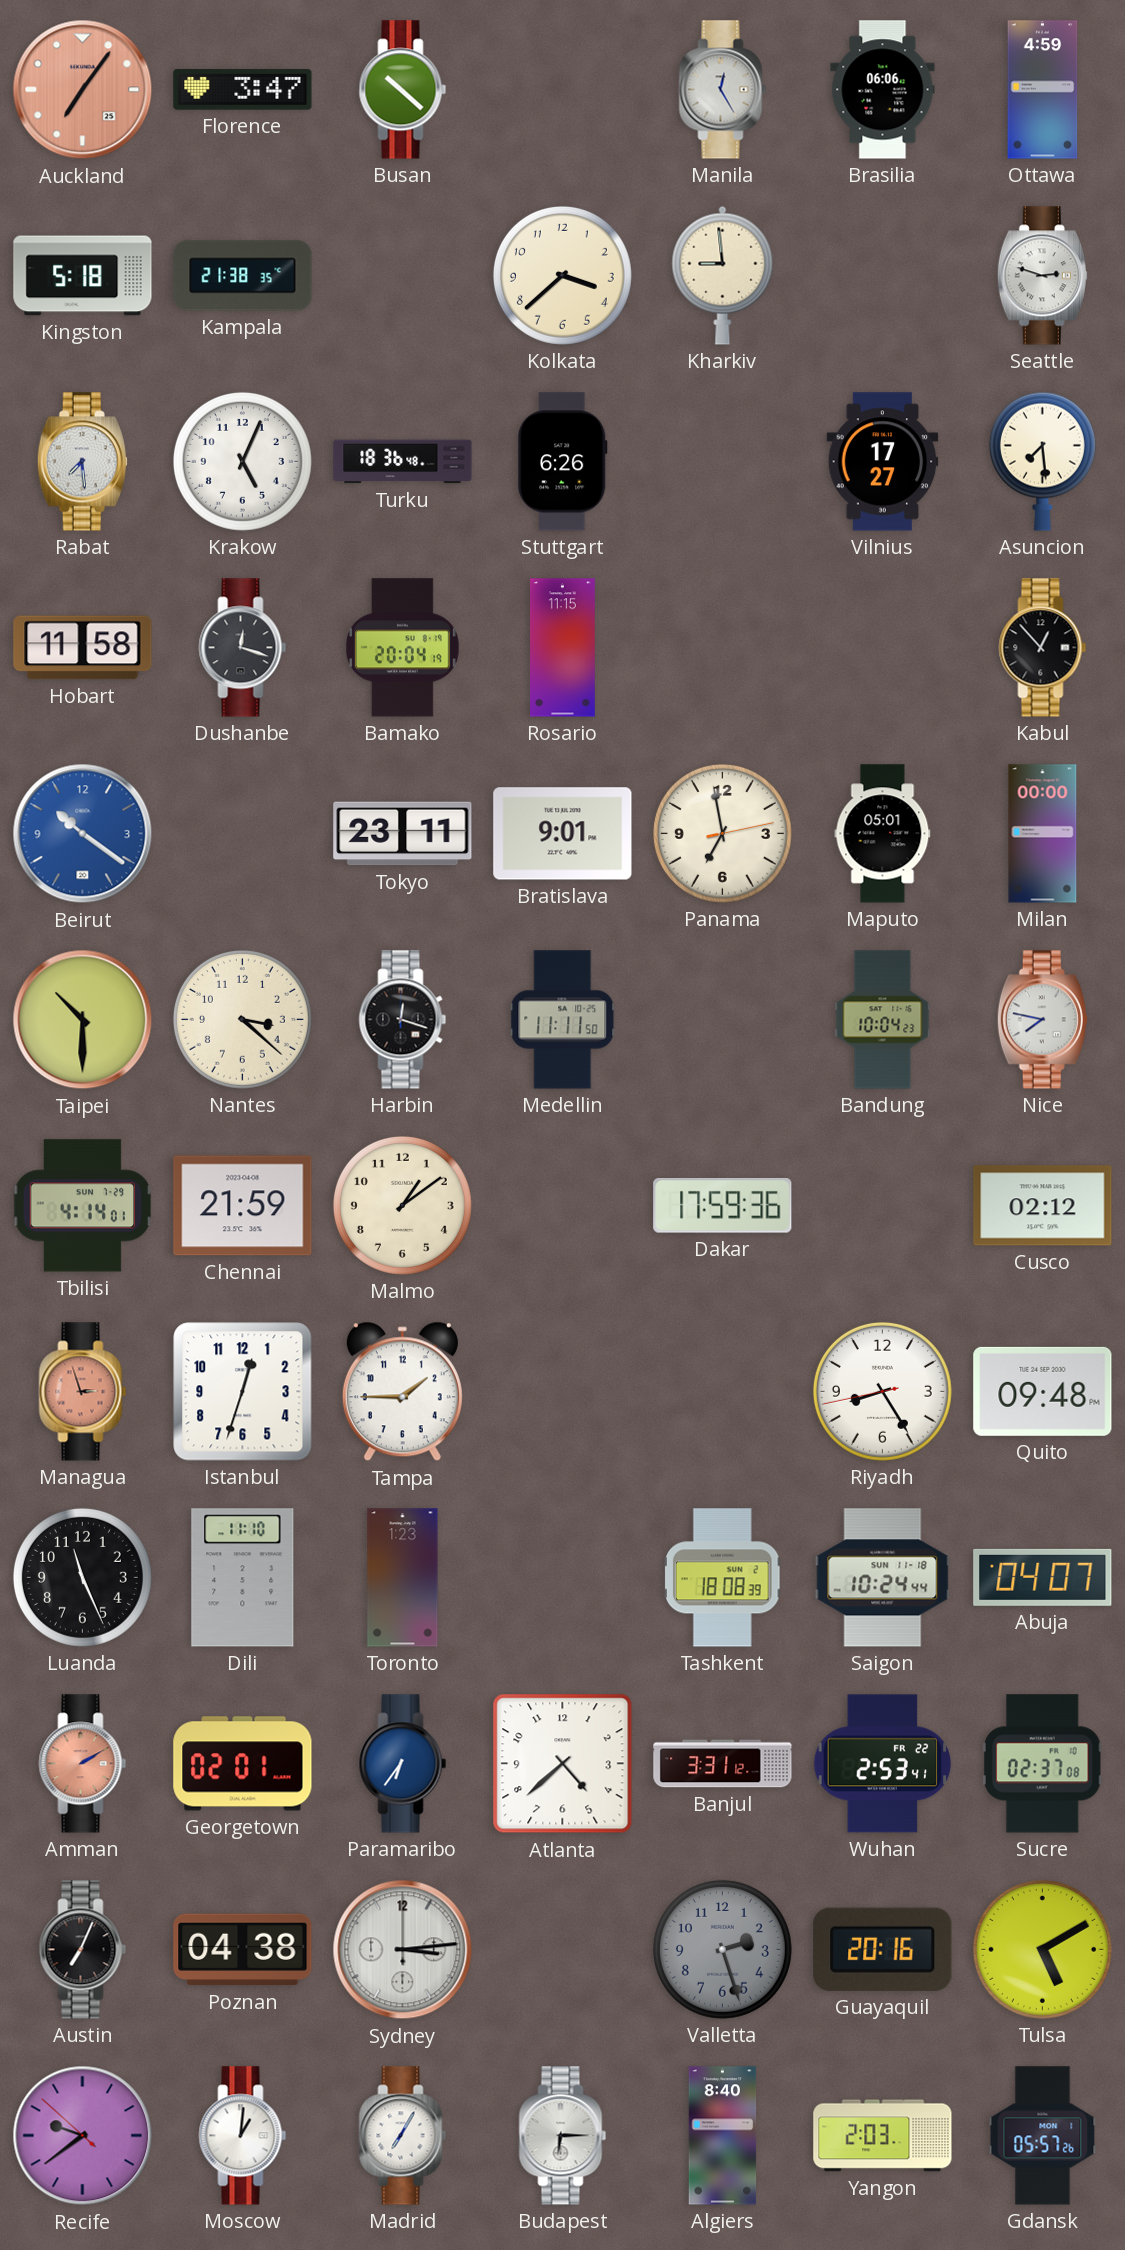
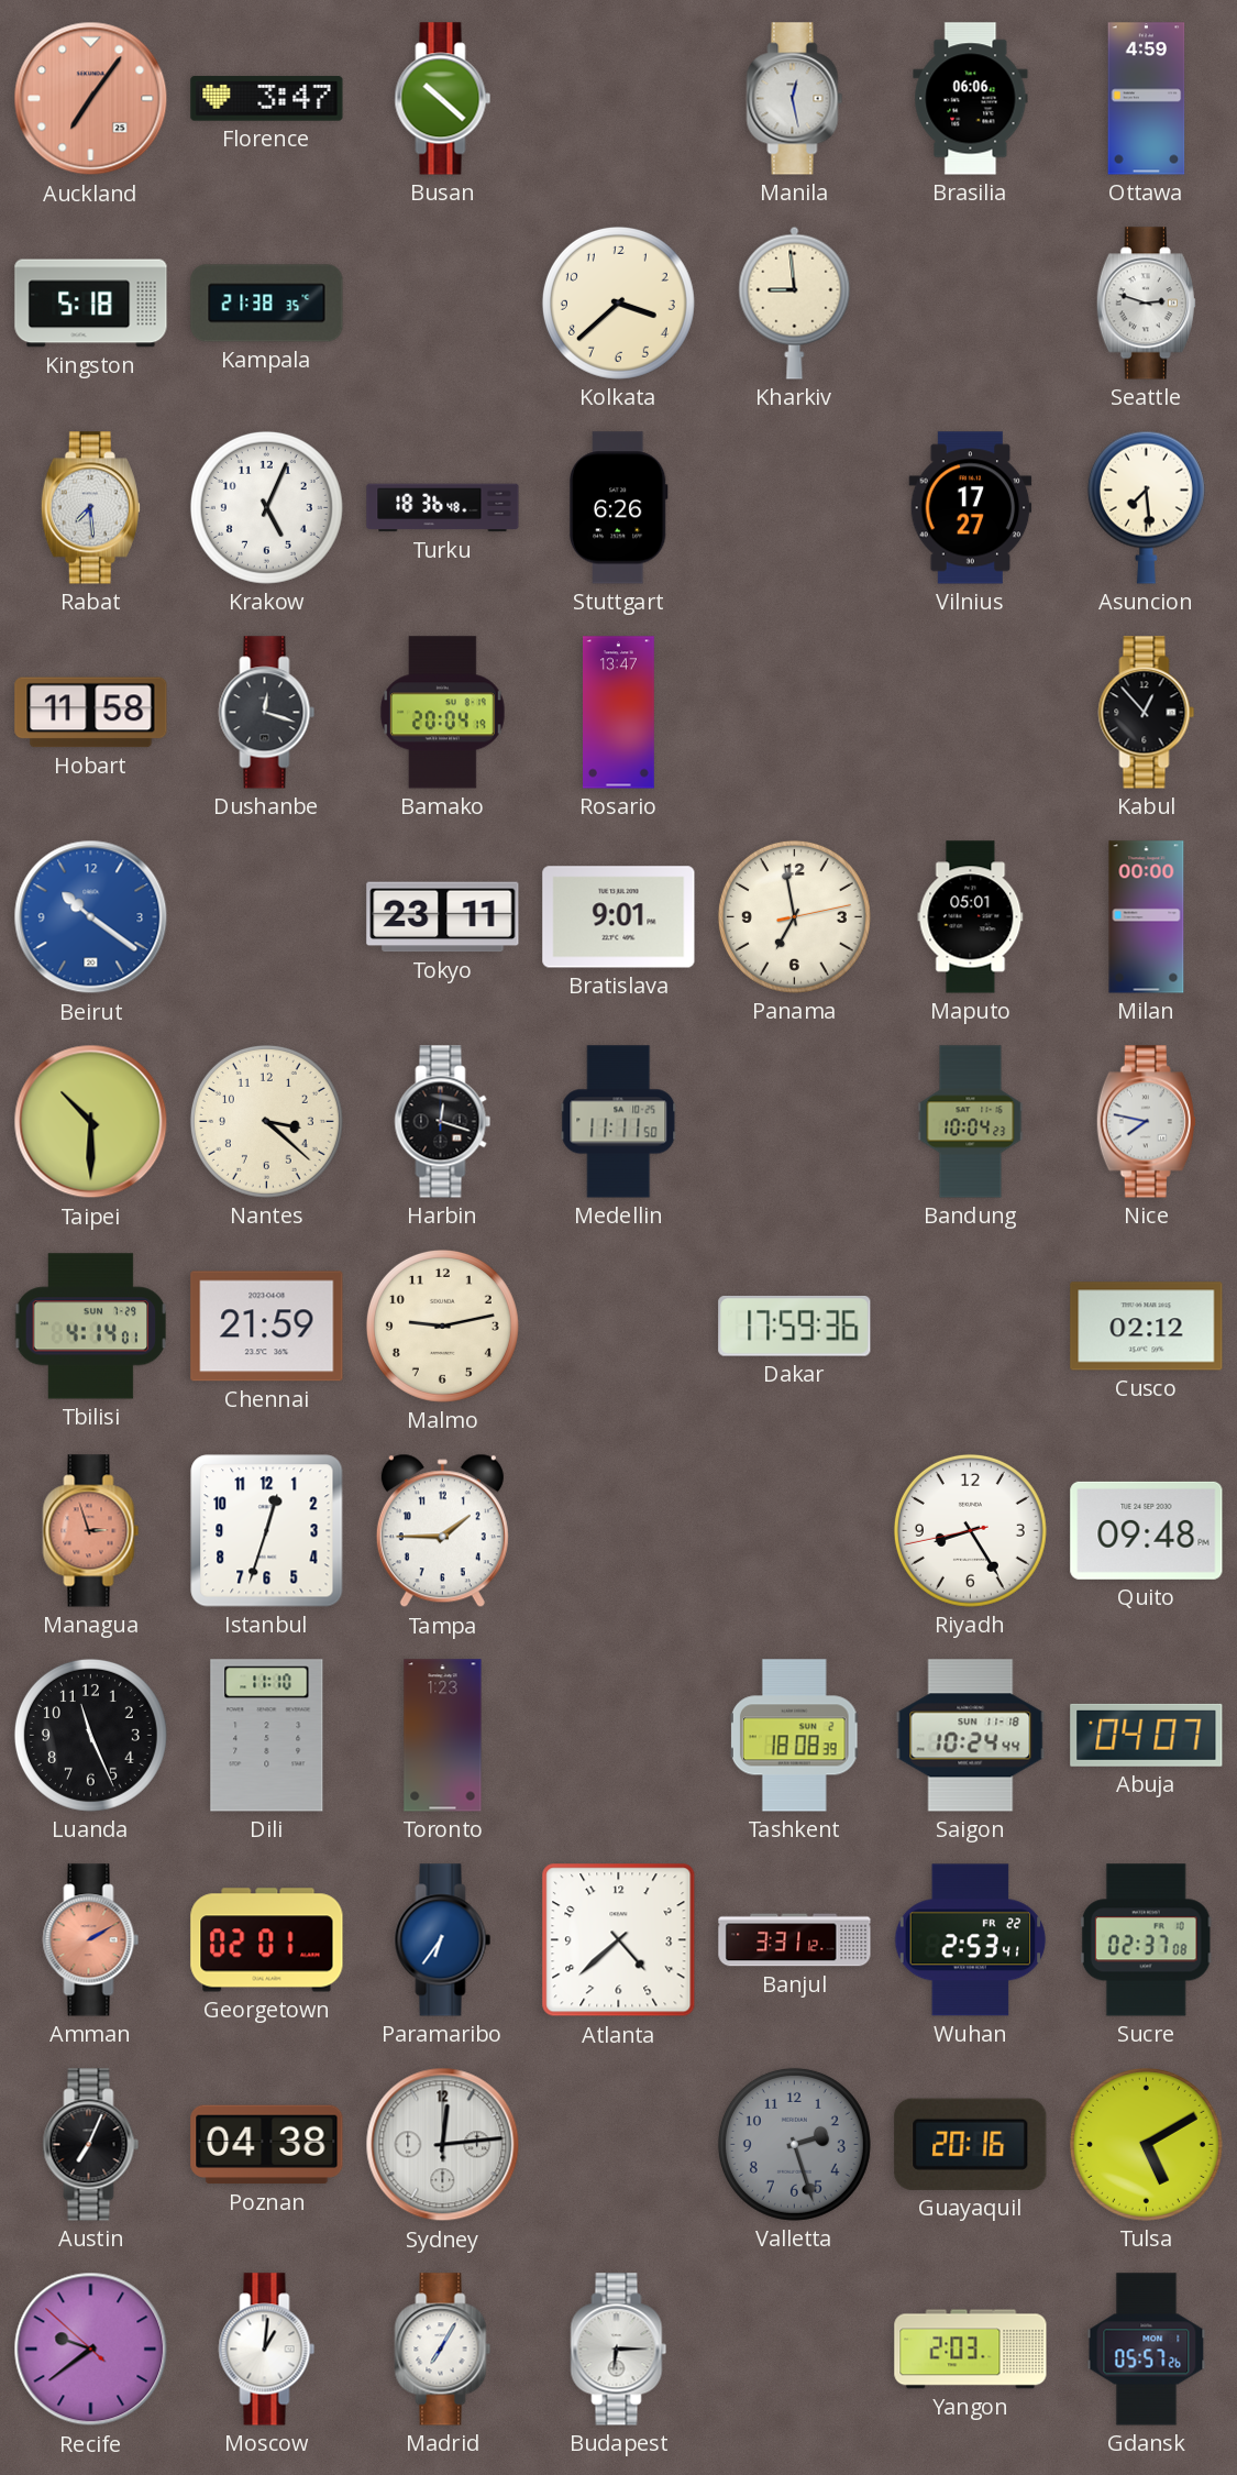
Manila: 12:25 -> 12:28
Rosario: 11:15 -> 13:47
Malmo: 1:09 -> 9:13
Sydney: 3:14 -> 12:14
Algiers: 8:40 -> none
